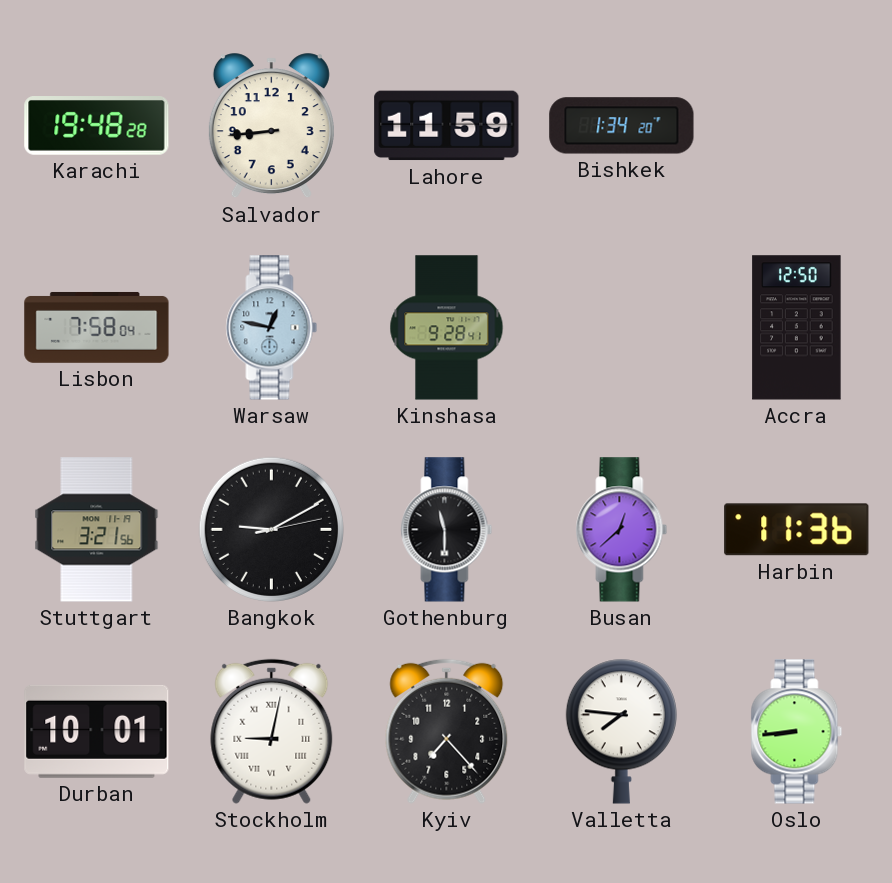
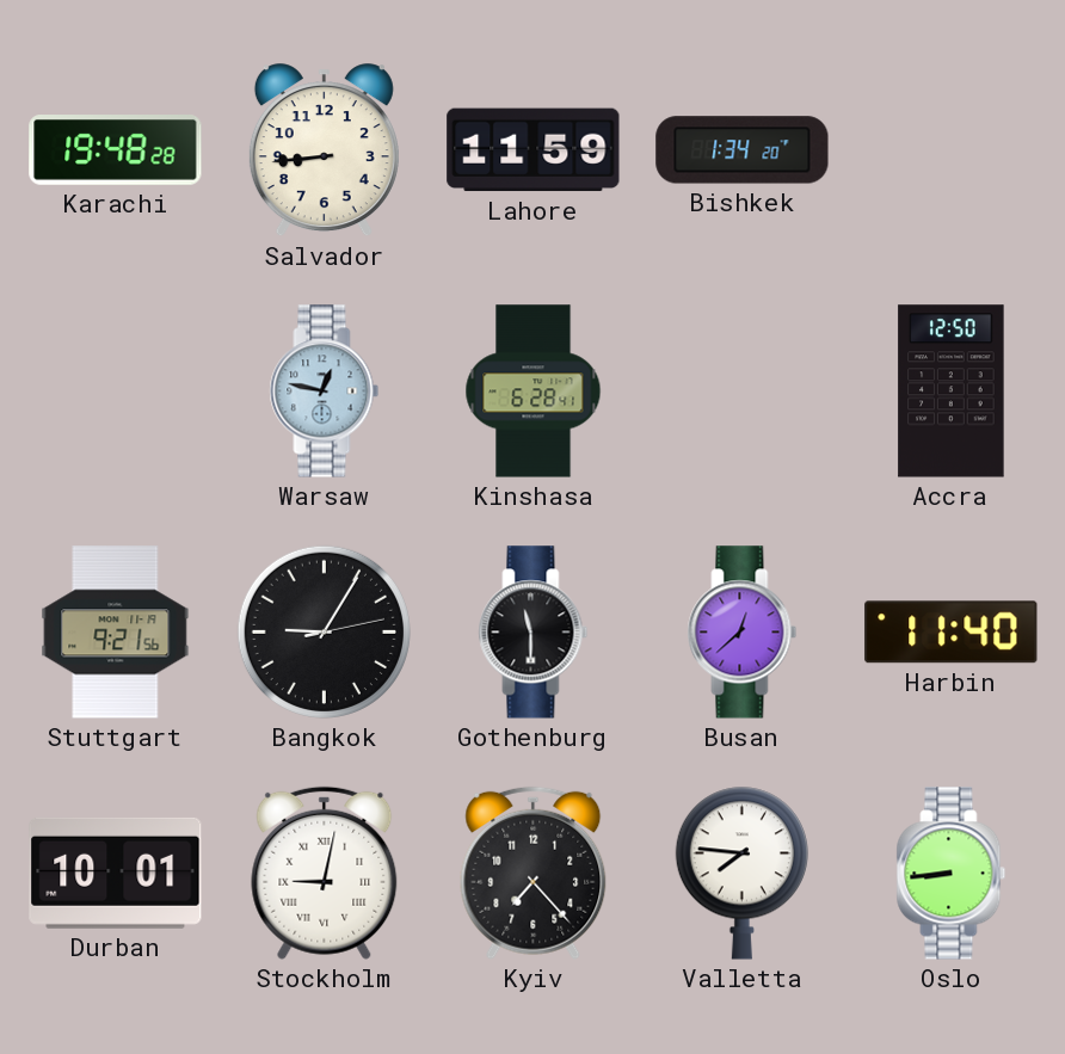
Lisbon: 7:58 -> none
Kinshasa: 9:28 -> 6:28
Stuttgart: 3:21 -> 9:21
Bangkok: 9:10 -> 9:05
Harbin: 11:36 -> 11:40
